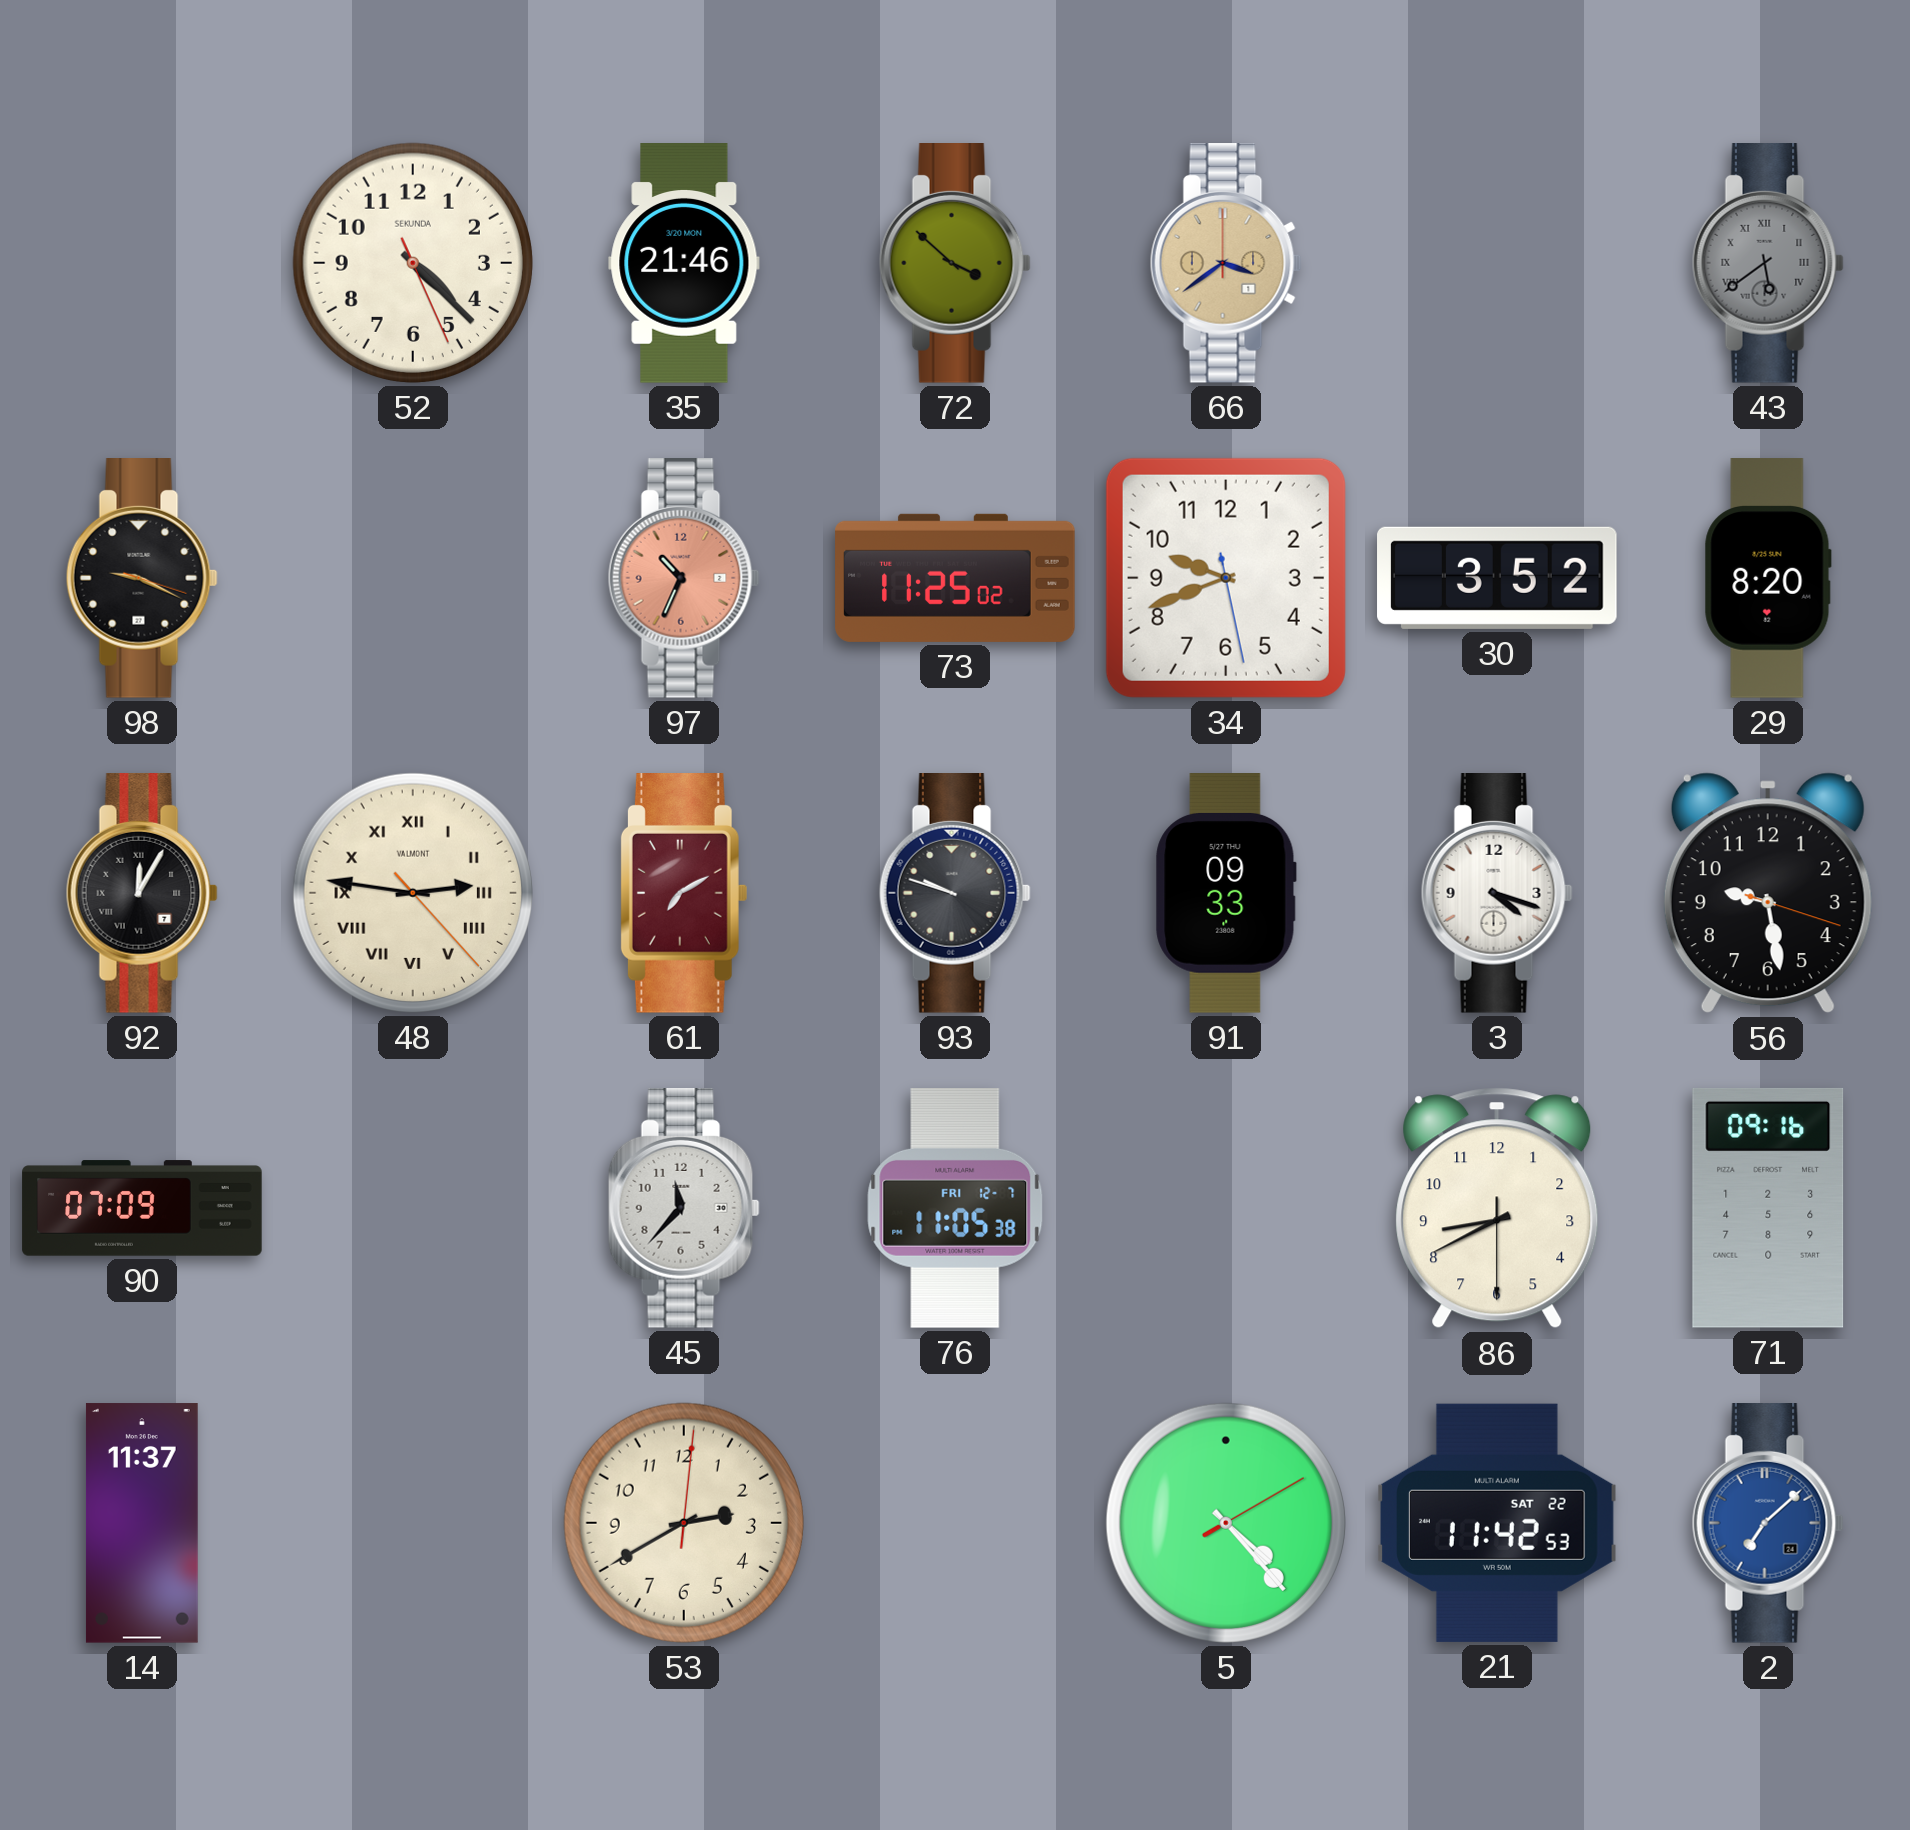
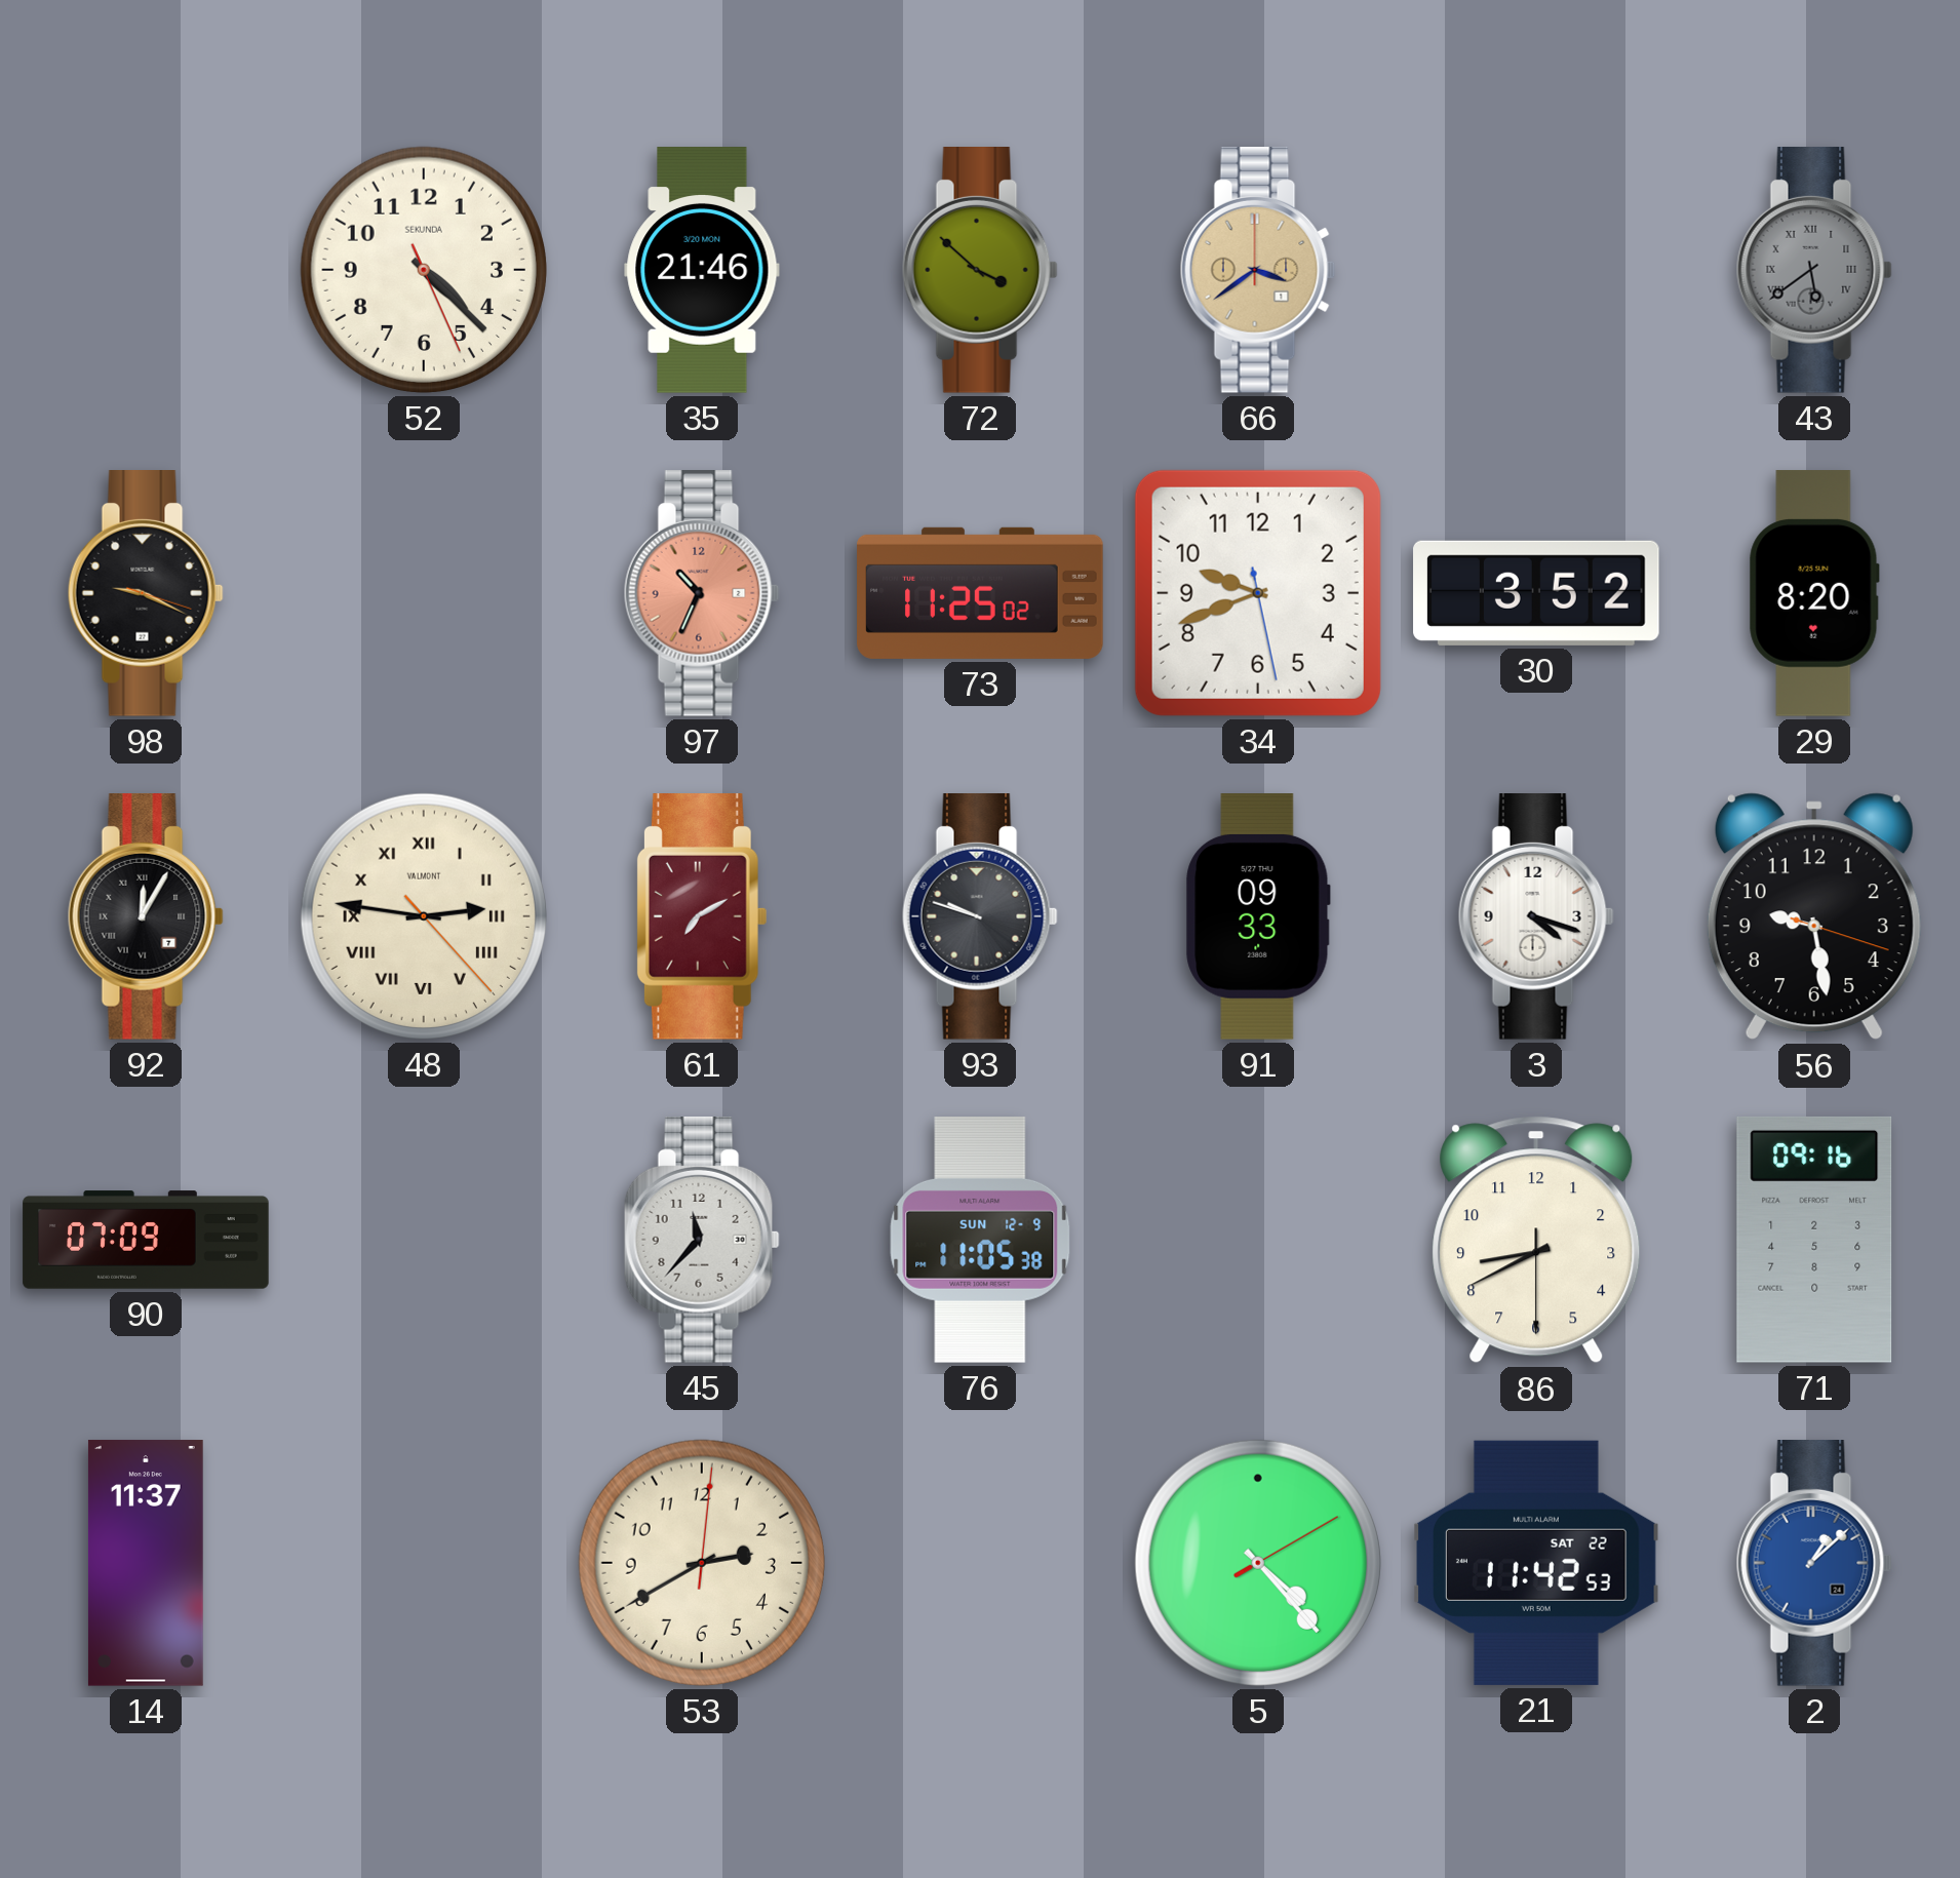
76 date: FRI 12-7 -> SUN 12-9
2: 7:08 -> 1:08
